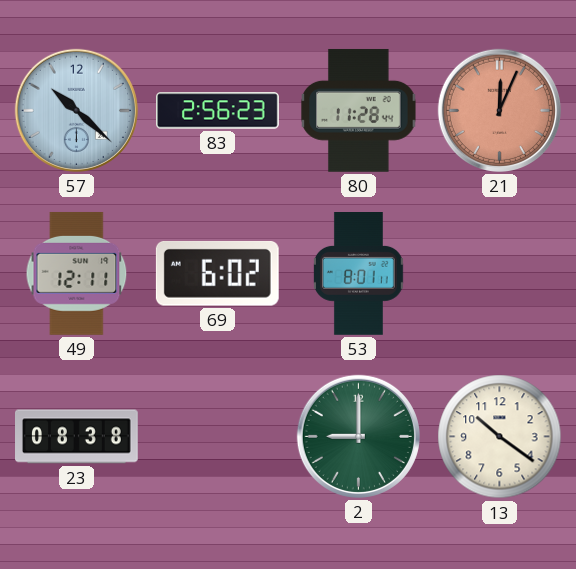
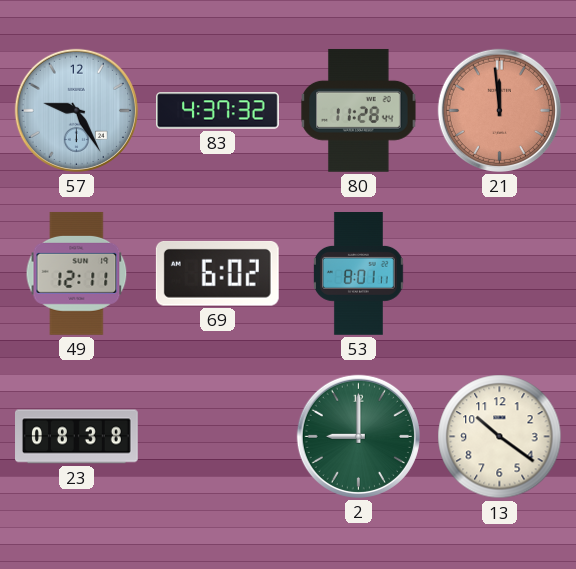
57: 10:22 -> 9:25
83: 2:56 -> 4:37
21: 12:04 -> 11:59
